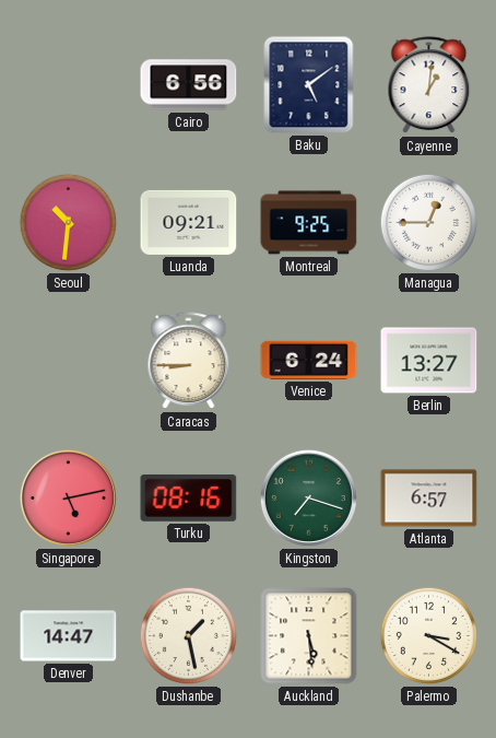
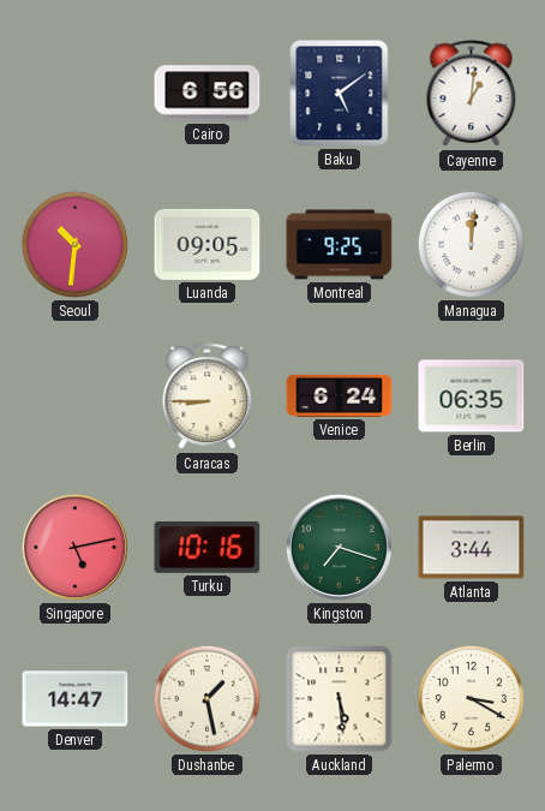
Luanda: 09:21 -> 09:05
Managua: 12:45 -> 12:01
Berlin: 13:27 -> 06:35
Turku: 08:16 -> 10:16
Atlanta: 6:57 -> 3:44
